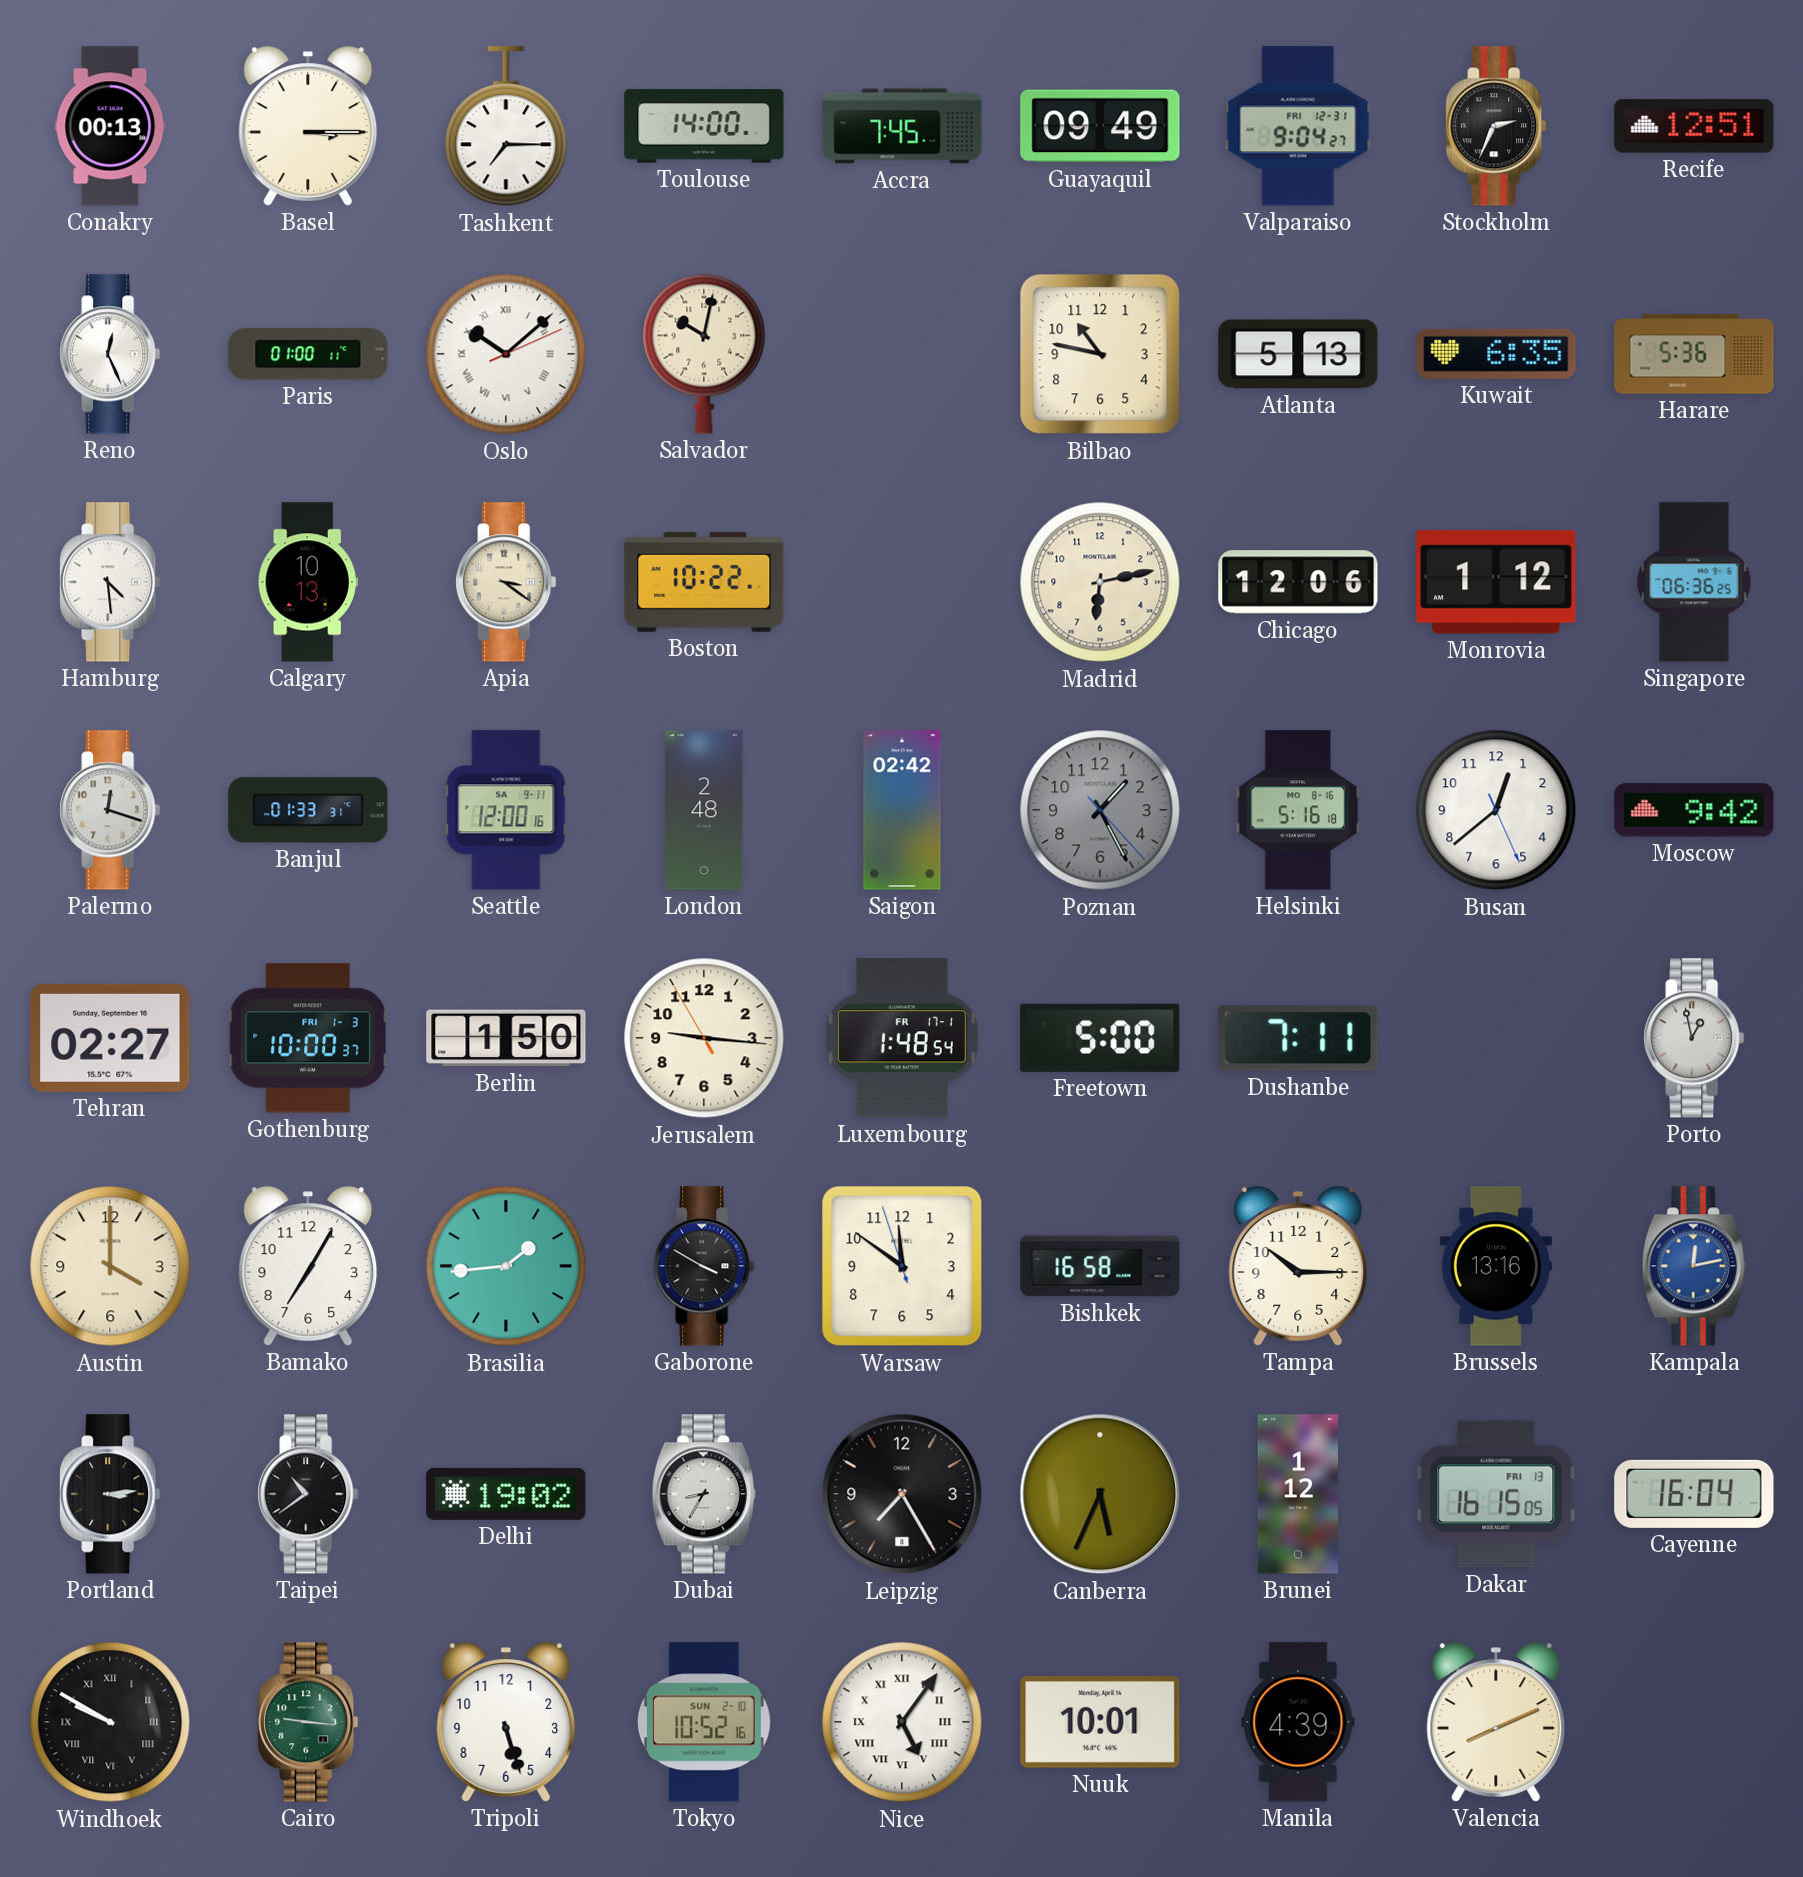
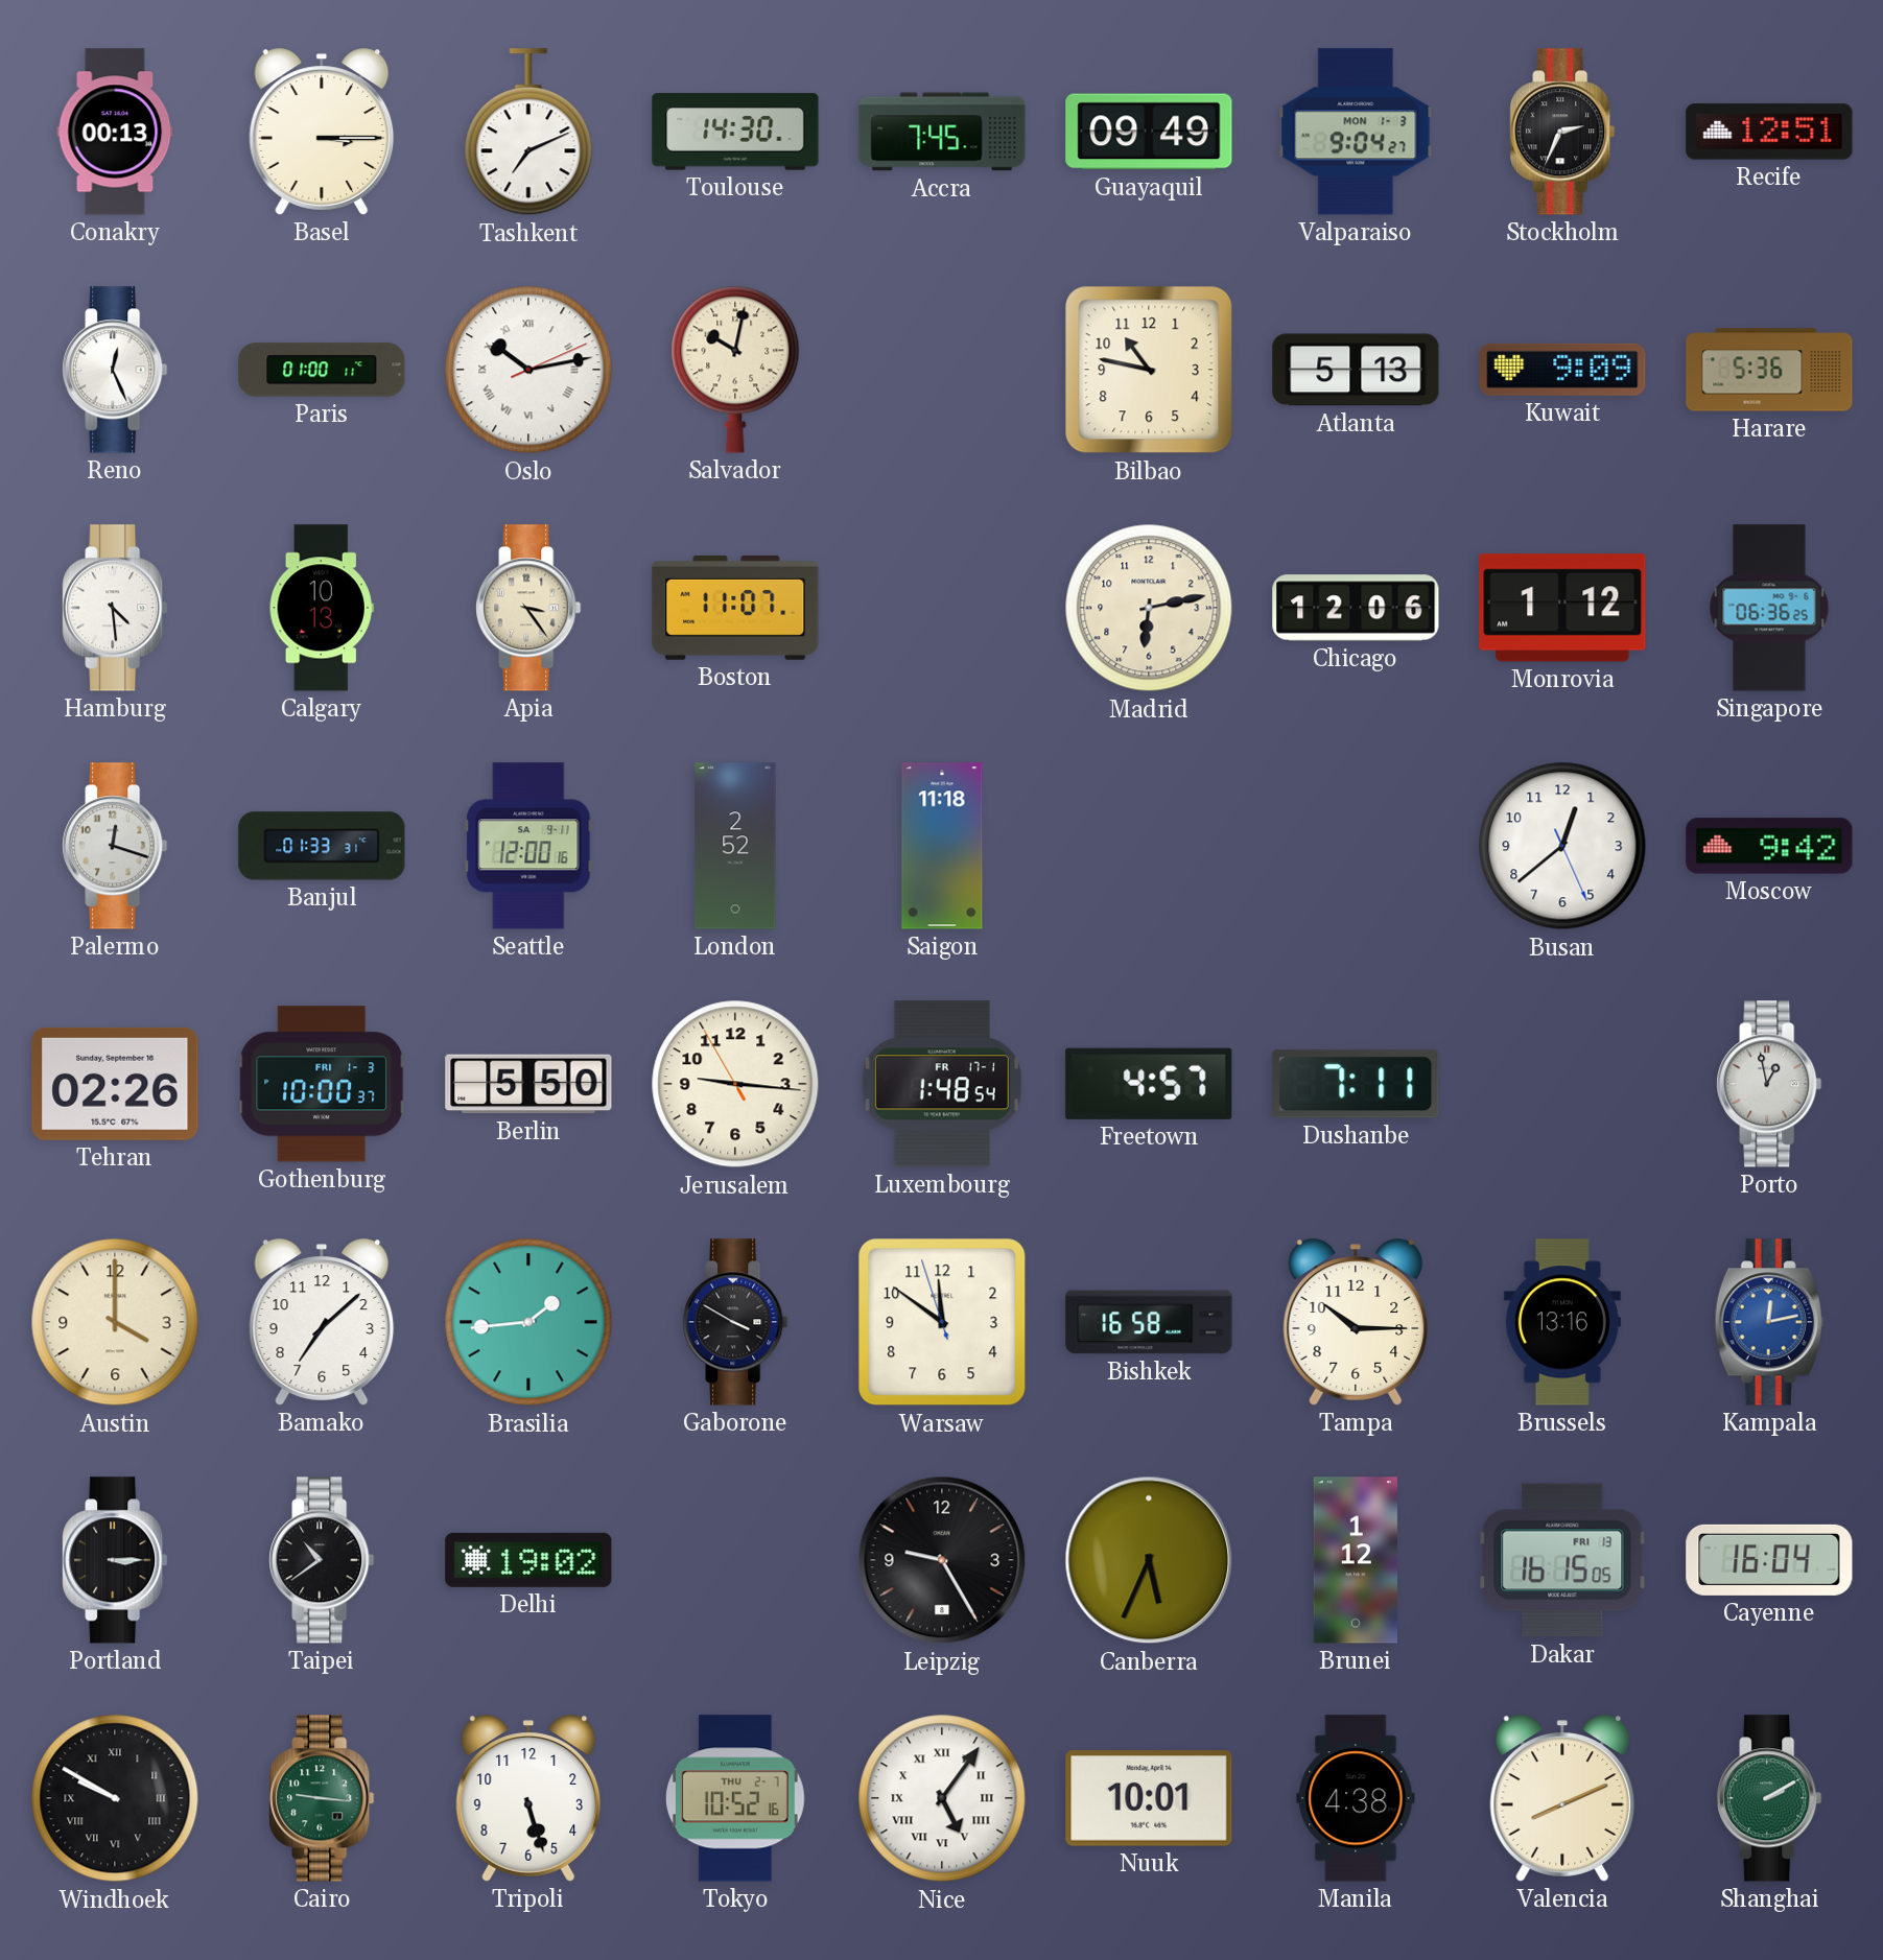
Tashkent: 7:15 -> 7:11
Toulouse: 14:00 -> 14:30
Valparaiso date: FRI 12-31 -> MON 1-3
Oslo: 10:08 -> 10:13
Kuwait: 6:35 -> 9:09
Apia: 3:21 -> 3:24
Boston: 10:22 -> 11:07
London: 2:48 -> 2:52
Saigon: 02:42 -> 11:18
Poznan: 1:25 -> none
Helsinki: 5:16 -> none
Tehran: 02:27 -> 02:26
Berlin: 1:50 -> 5:50
Freetown: 5:00 -> 4:57
Bamako: 7:05 -> 7:08
Portland: 3:14 -> 3:15
Dubai: 8:35 -> none
Leipzig: 7:25 -> 9:25
Tokyo date: SUN 2-10 -> THU 2-7
Manila: 4:39 -> 4:38
Shanghai: none -> 2:10
